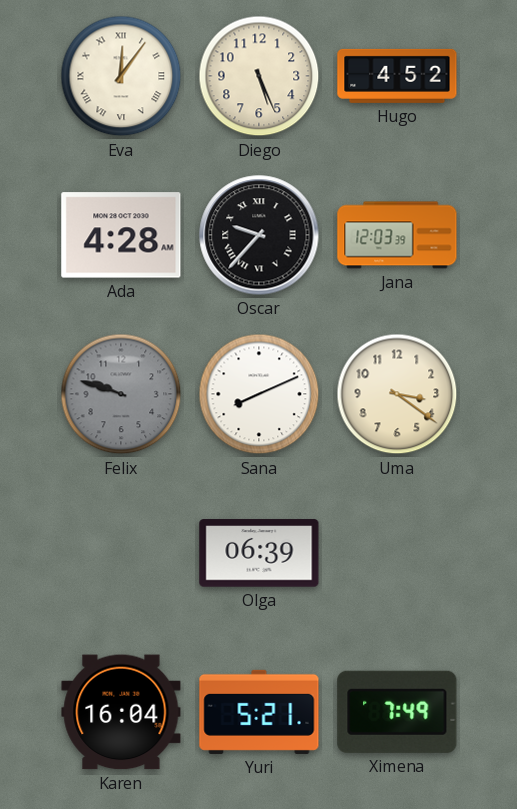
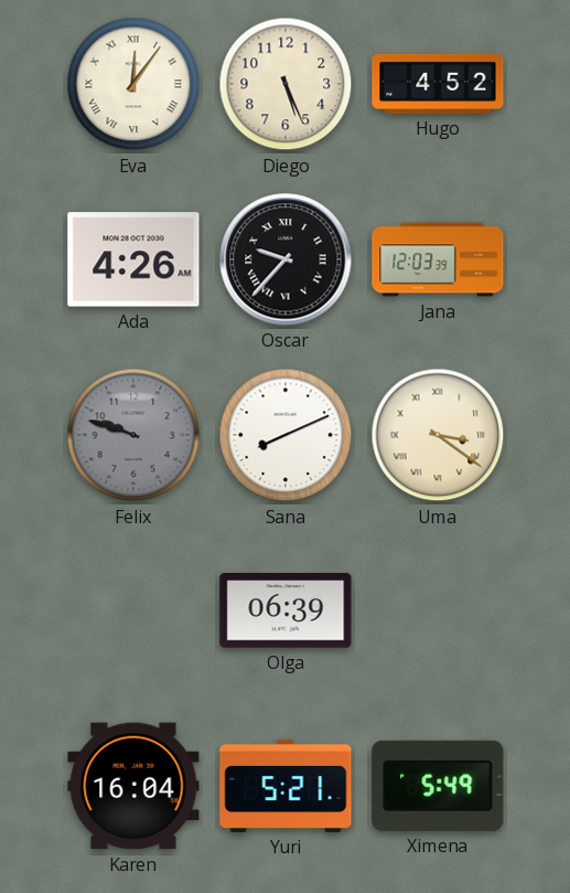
Ada: 4:28 -> 4:26
Uma numerals: Arabic -> Roman
Ximena: 7:49 -> 5:49
